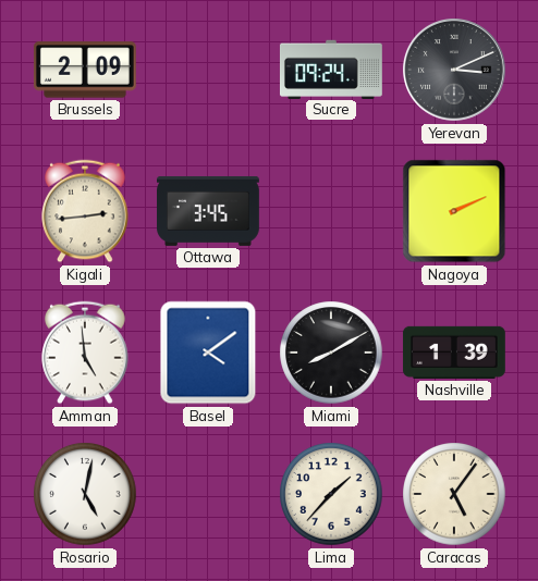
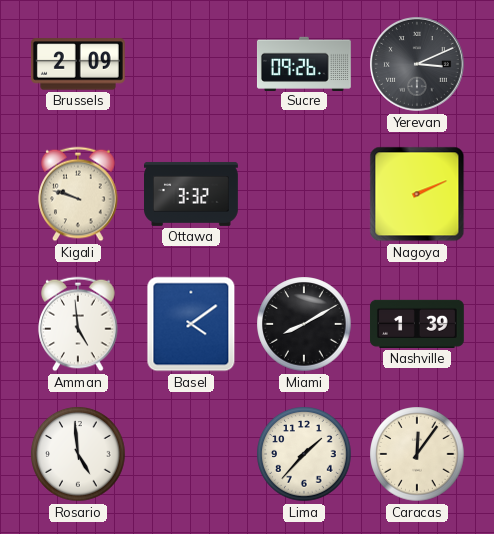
Sucre: 09:24 -> 09:26
Kigali: 2:44 -> 9:48
Ottawa: 3:45 -> 3:32
Rosario: 5:02 -> 4:59
Caracas: 5:06 -> 12:06
